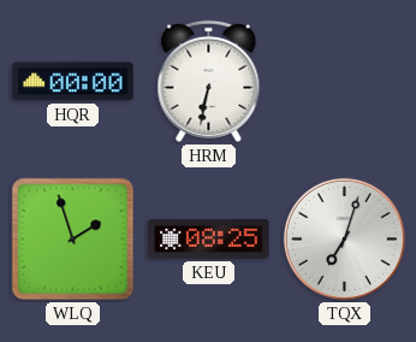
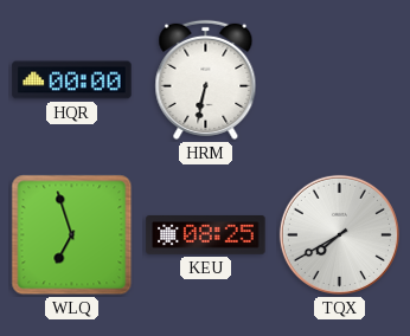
WLQ: 1:57 -> 6:57
TQX: 7:03 -> 7:40
